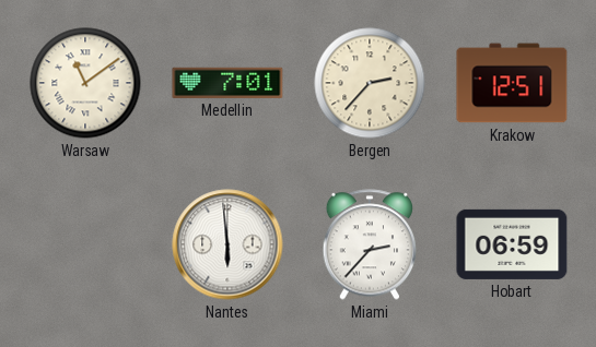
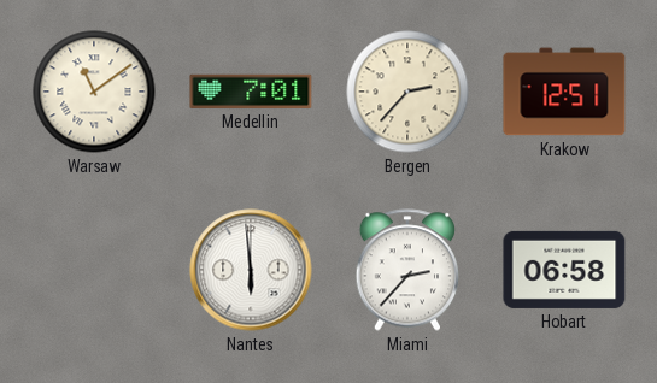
Hobart: 06:59 -> 06:58
